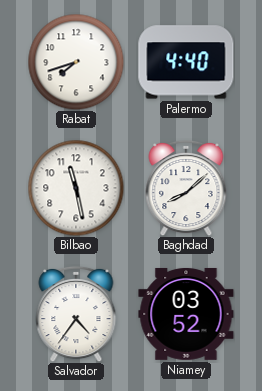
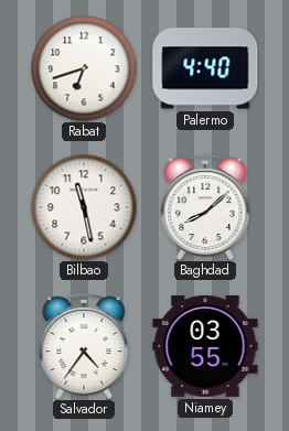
Rabat: 7:42 -> 6:42
Niamey: 03:52 -> 03:55
